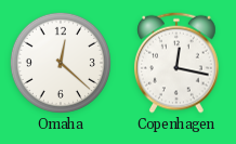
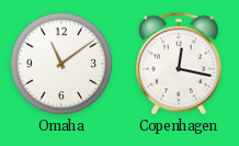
Omaha: 12:22 -> 11:09
